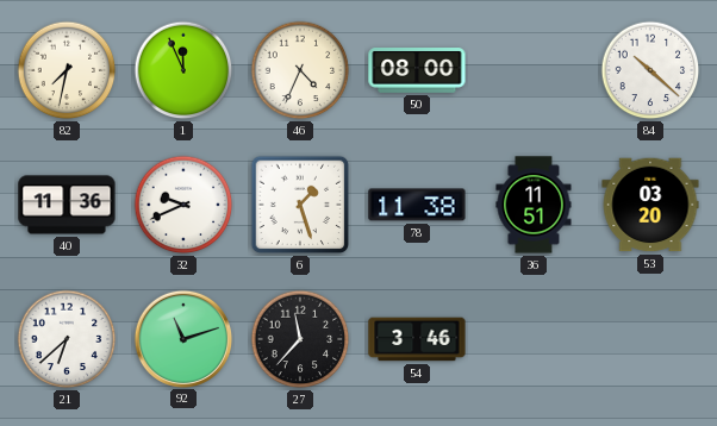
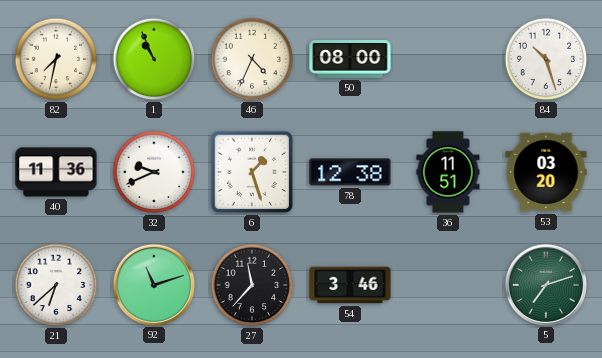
1: 11:56 -> 10:56
84: 10:22 -> 10:27
78: 11:38 -> 12:38
5: none -> 7:12
